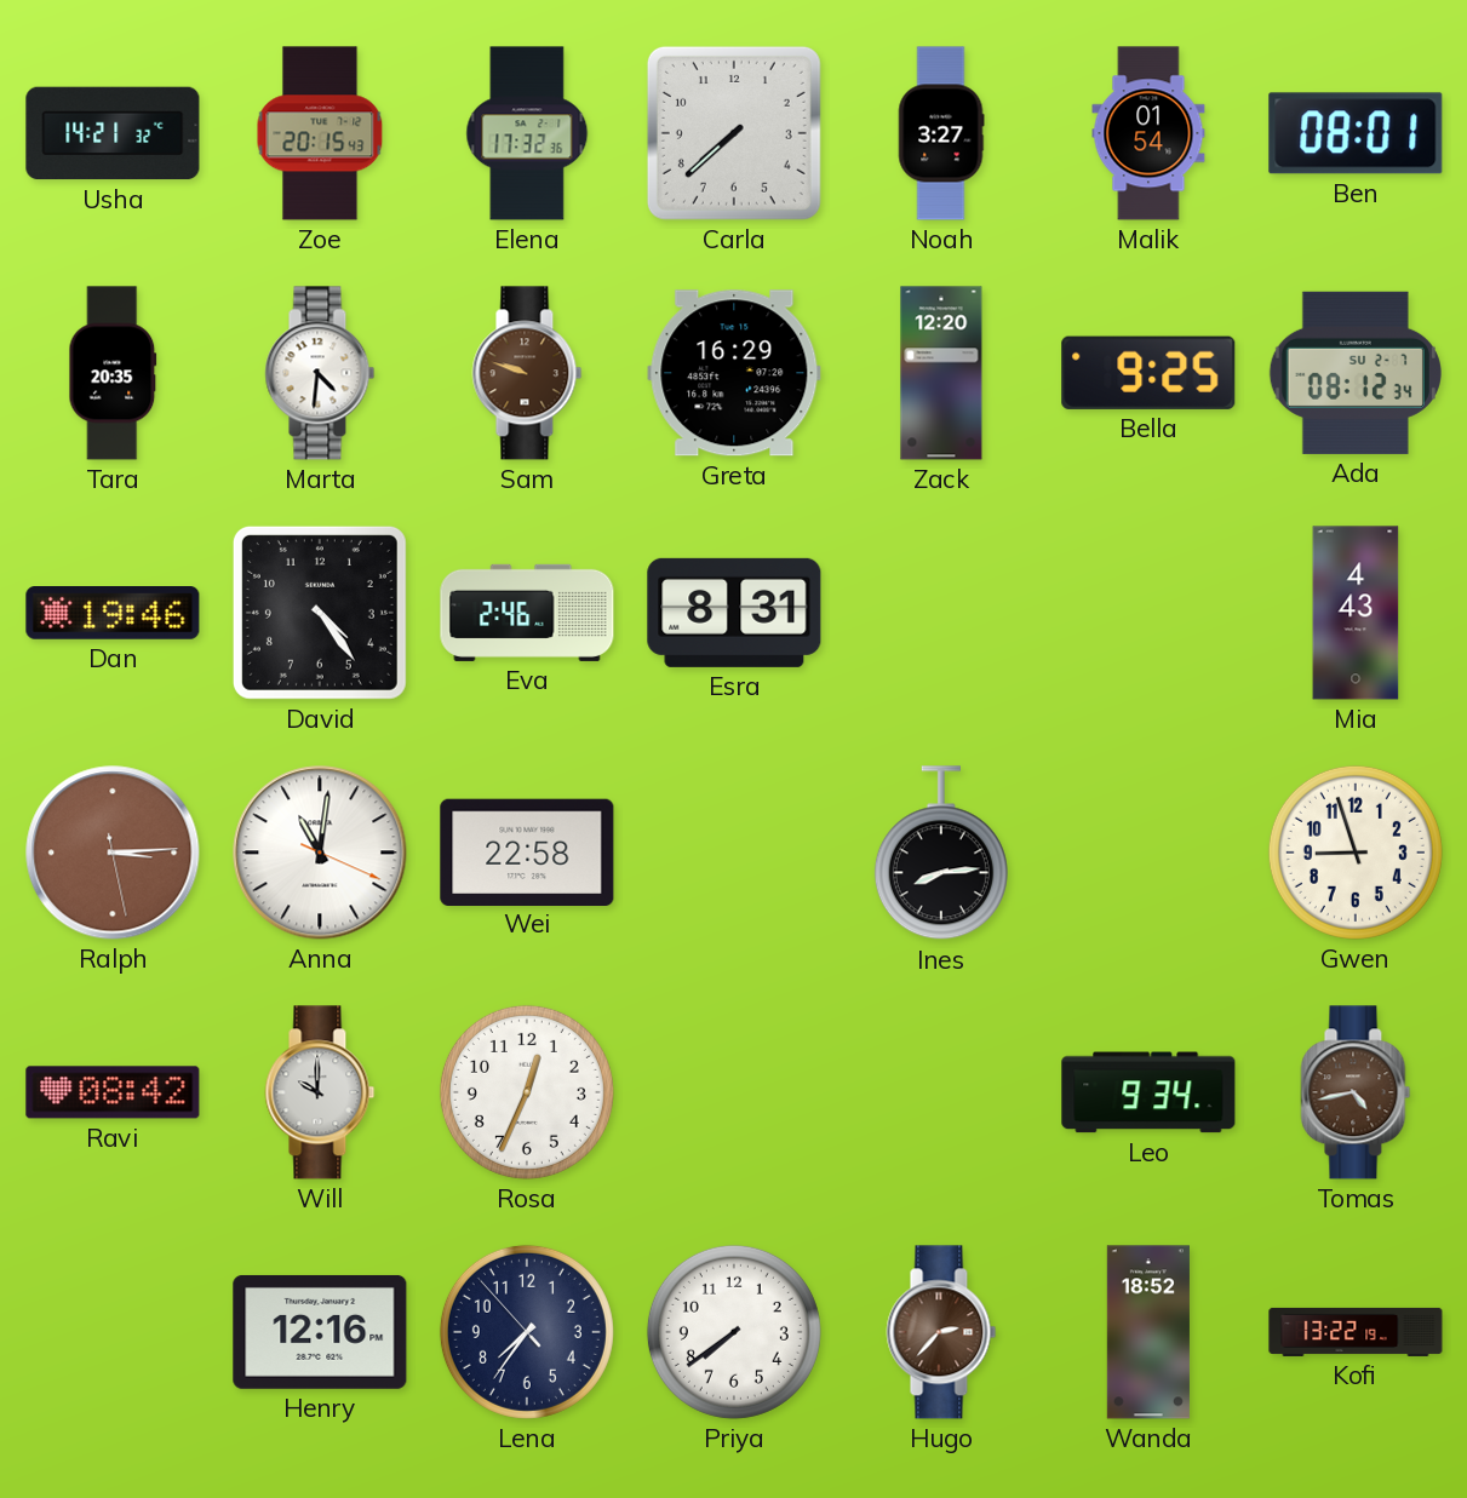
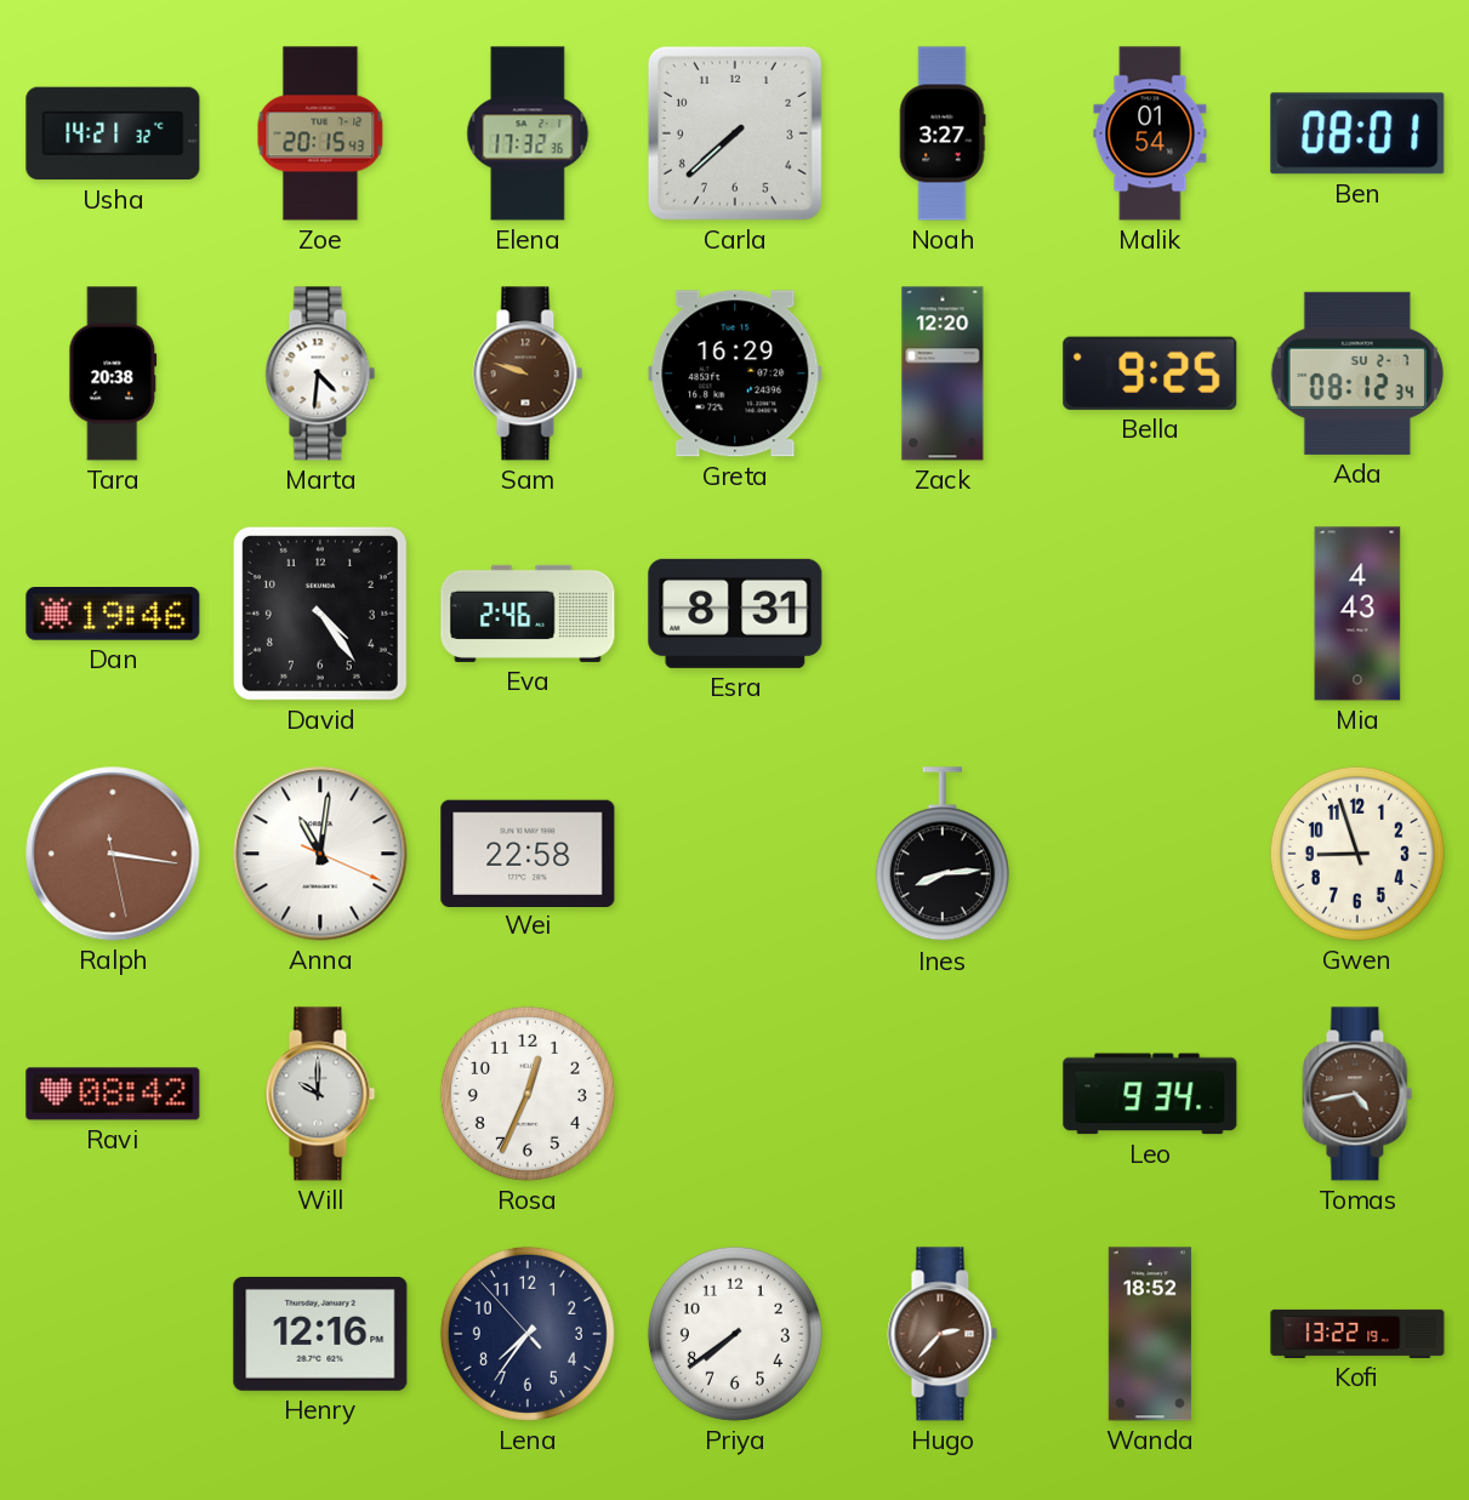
Tara: 20:35 -> 20:38
Ralph: 3:14 -> 3:16
